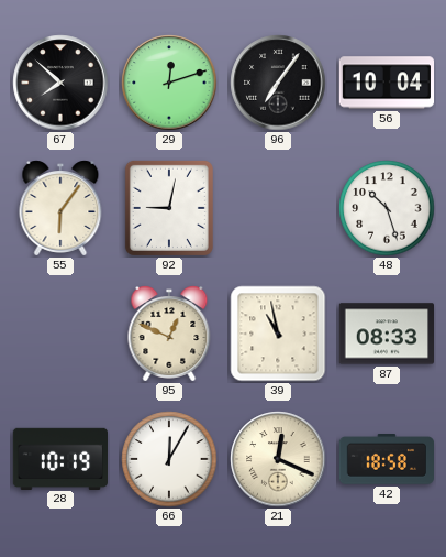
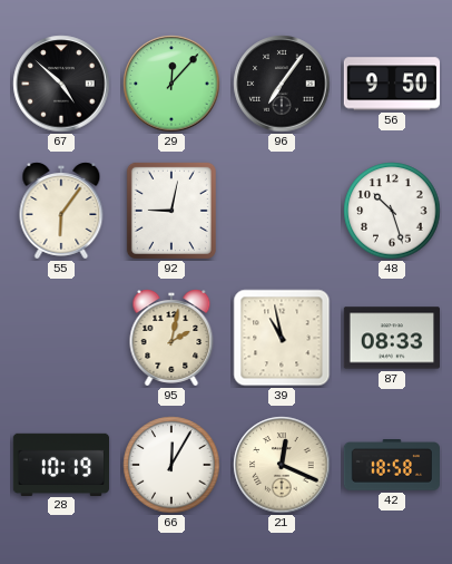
67: 7:52 -> 4:52
29: 12:12 -> 12:07
56: 10:04 -> 9:50
95: 12:49 -> 2:02
